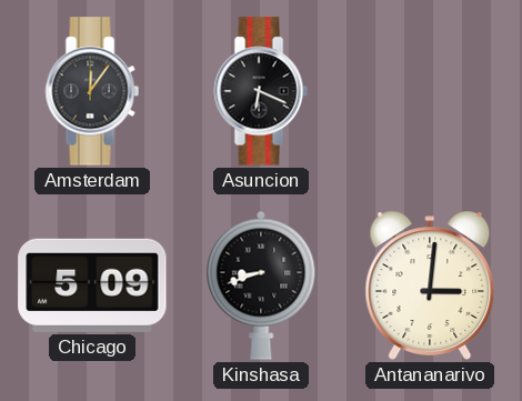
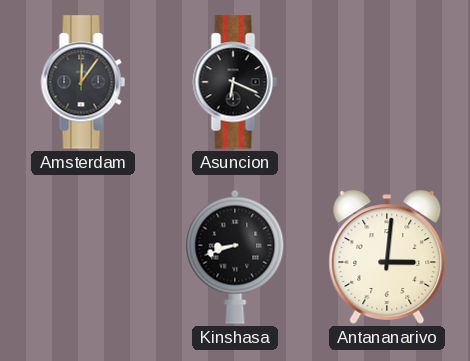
Chicago: 5:09 -> none
